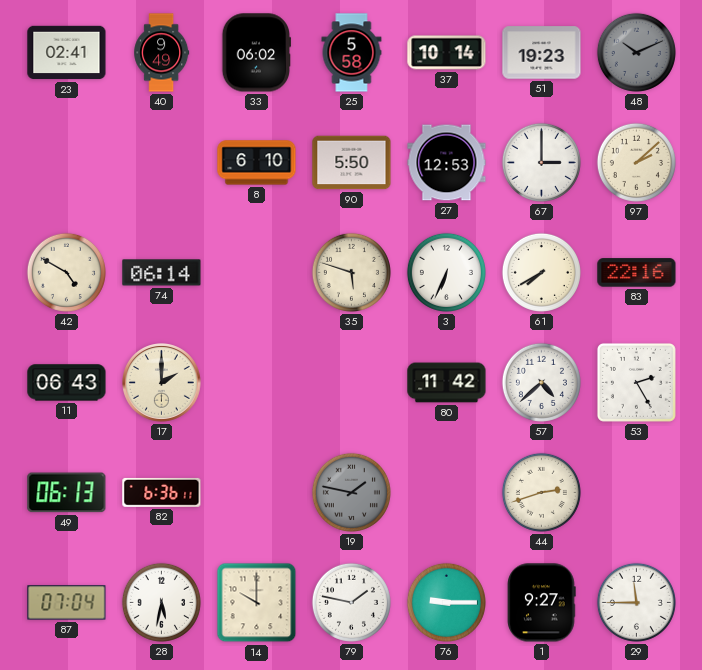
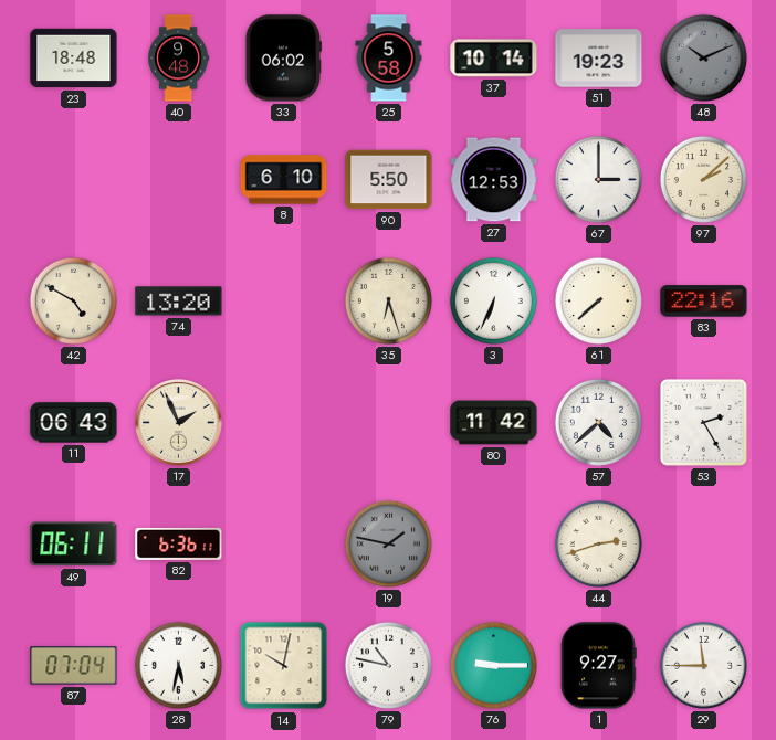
23: 02:41 -> 18:48
40: 9:49 -> 9:48
74: 06:14 -> 13:20
35: 5:48 -> 6:27
61: 7:40 -> 7:38
17: 2:00 -> 1:56
49: 06:13 -> 06:11
14: 10:00 -> 10:02
79: 1:47 -> 10:47
